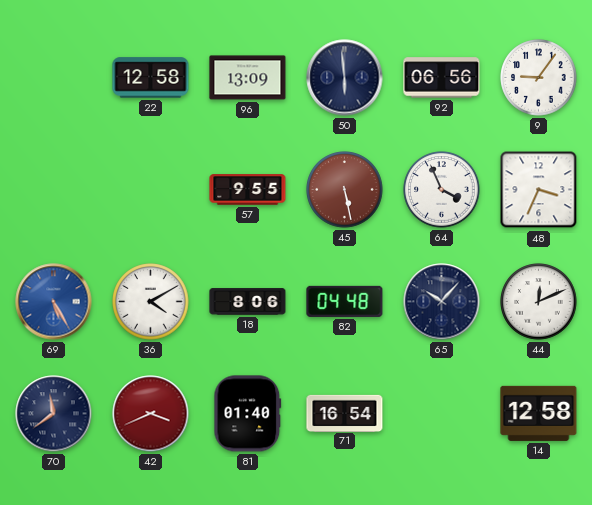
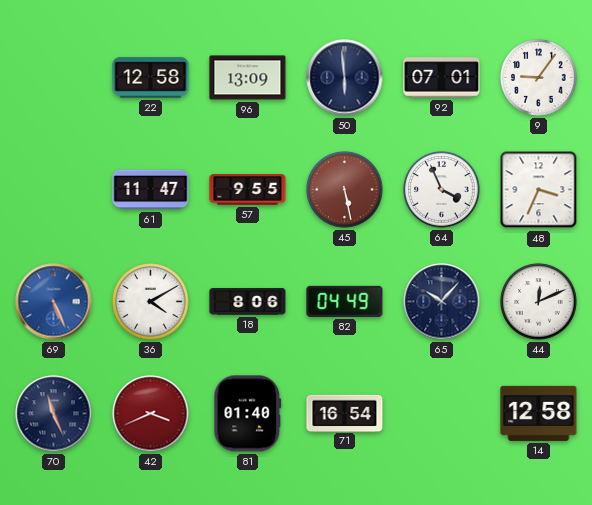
92: 06:56 -> 07:01
61: none -> 11:47
69: 5:25 -> 5:26
82: 04:48 -> 04:49
70: 11:39 -> 11:26
